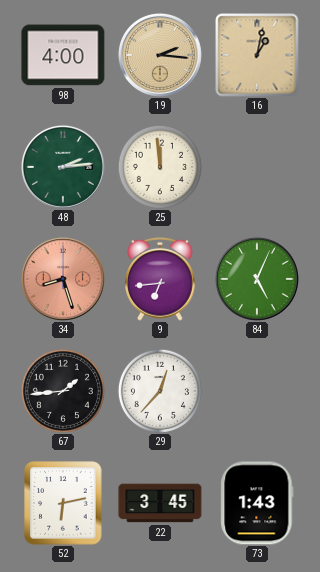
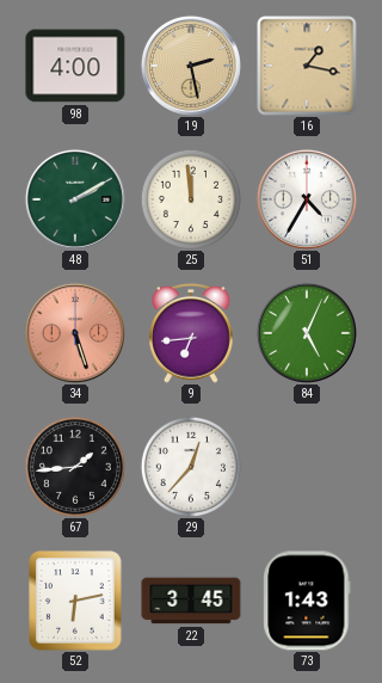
19: 2:16 -> 2:28
16: 1:02 -> 1:17
48: 2:14 -> 2:10
51: none -> 4:35
34: 8:27 -> 5:27
